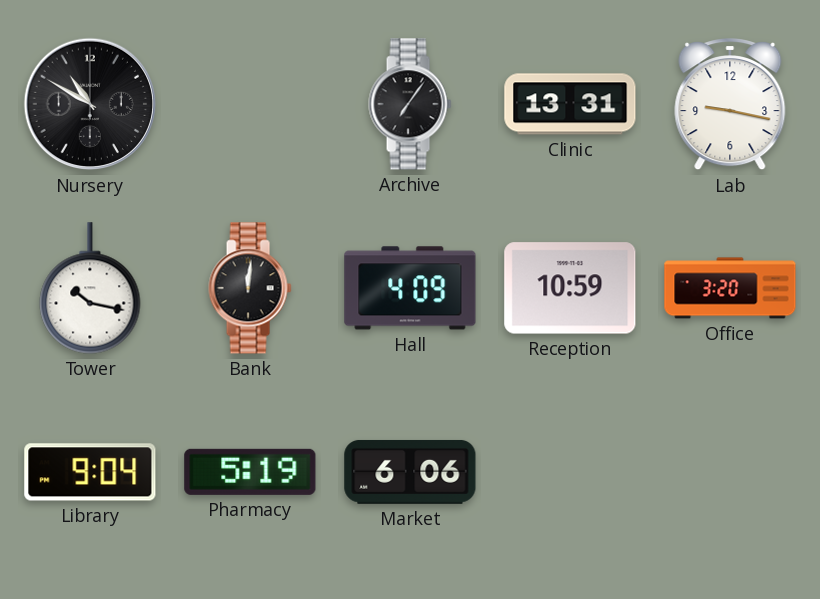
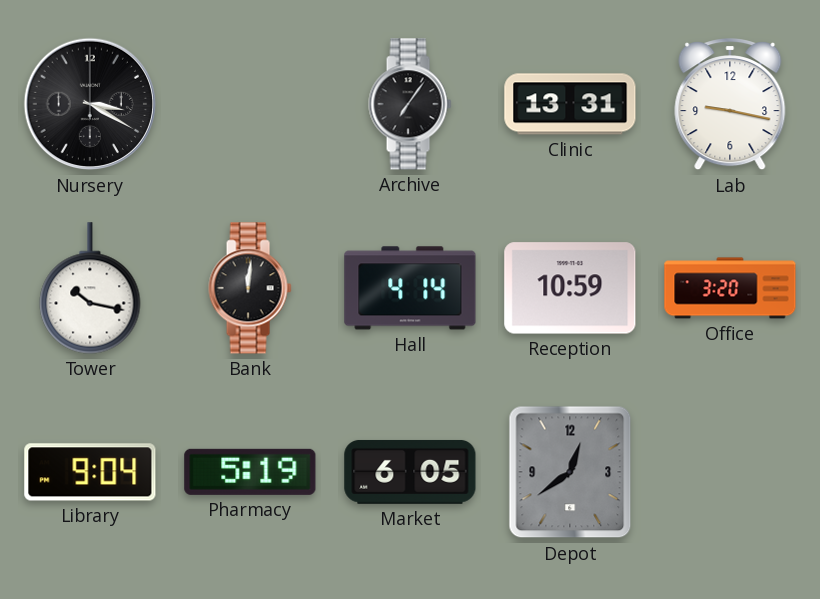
Nursery: 10:50 -> 3:20
Hall: 4:09 -> 4:14
Market: 6:06 -> 6:05
Depot: none -> 12:39
